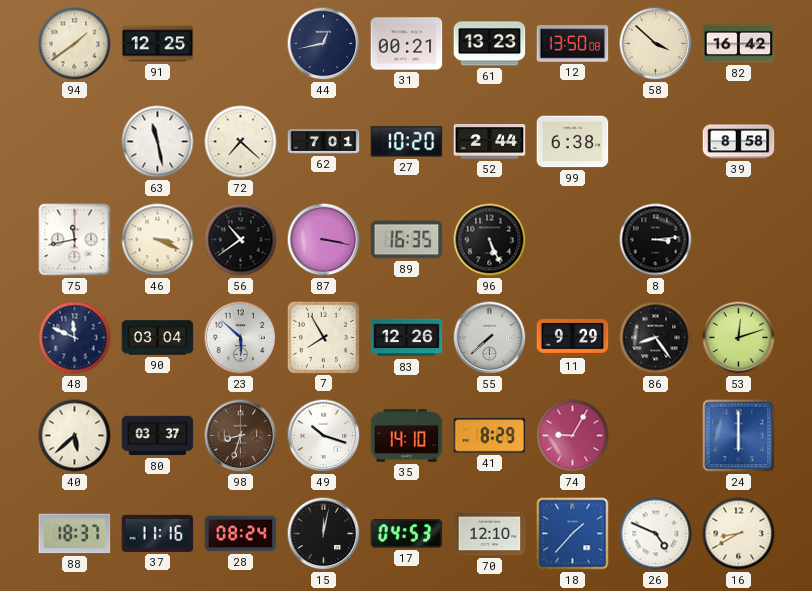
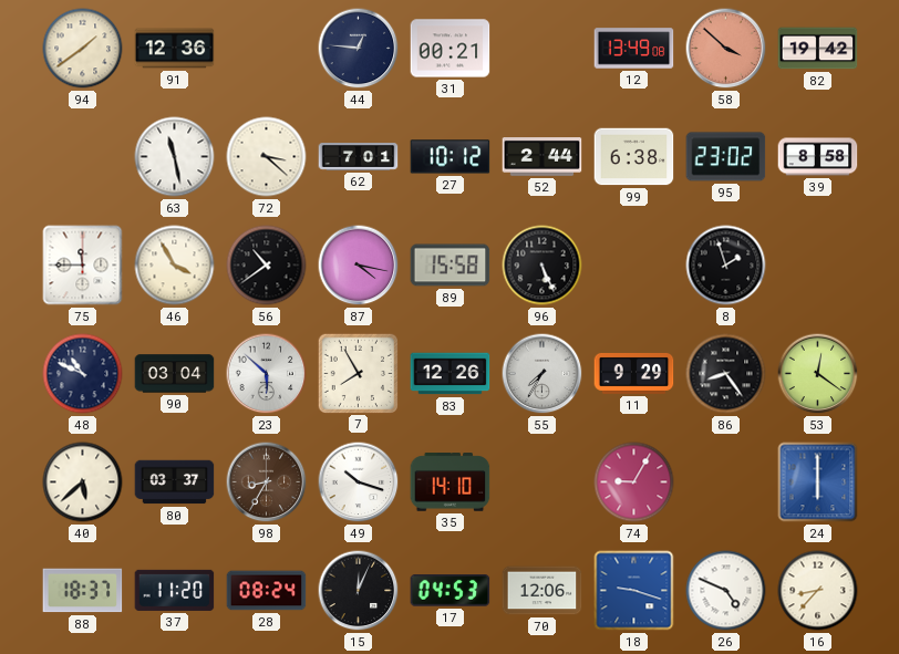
91: 12:25 -> 12:36
44: 12:43 -> 12:46
61: 13:23 -> none
12: 13:50 -> 13:49
58 dial: cream -> salmon
82: 16:42 -> 19:42
72: 7:22 -> 3:22
27: 10:20 -> 10:12
95: none -> 23:02
75: 11:43 -> 11:45
46: 3:19 -> 3:55
87: 3:17 -> 4:17
89: 16:35 -> 15:58
8: 3:14 -> 1:57
48: 11:49 -> 10:49
55: 7:38 -> 7:35
53: 12:12 -> 12:21
98: 8:33 -> 8:35
41: 8:29 -> none
37: 11:16 -> 11:20
15: 12:02 -> 12:04
70: 12:10 -> 12:06
18: 1:37 -> 9:18
16: 8:40 -> 8:37
